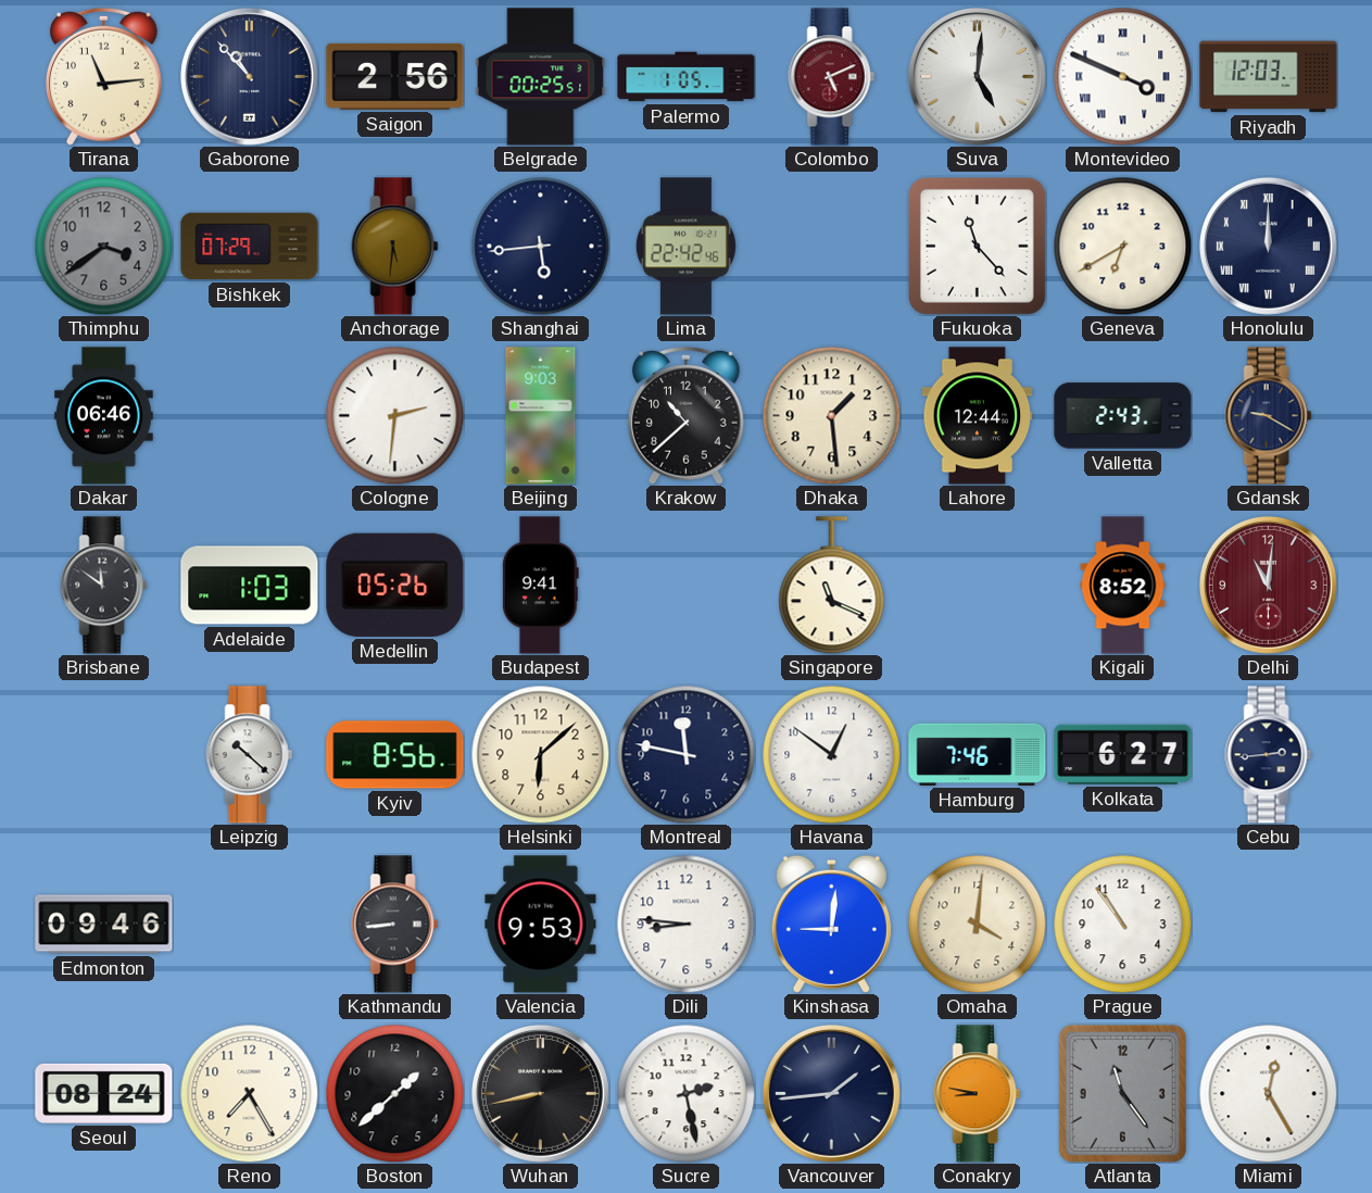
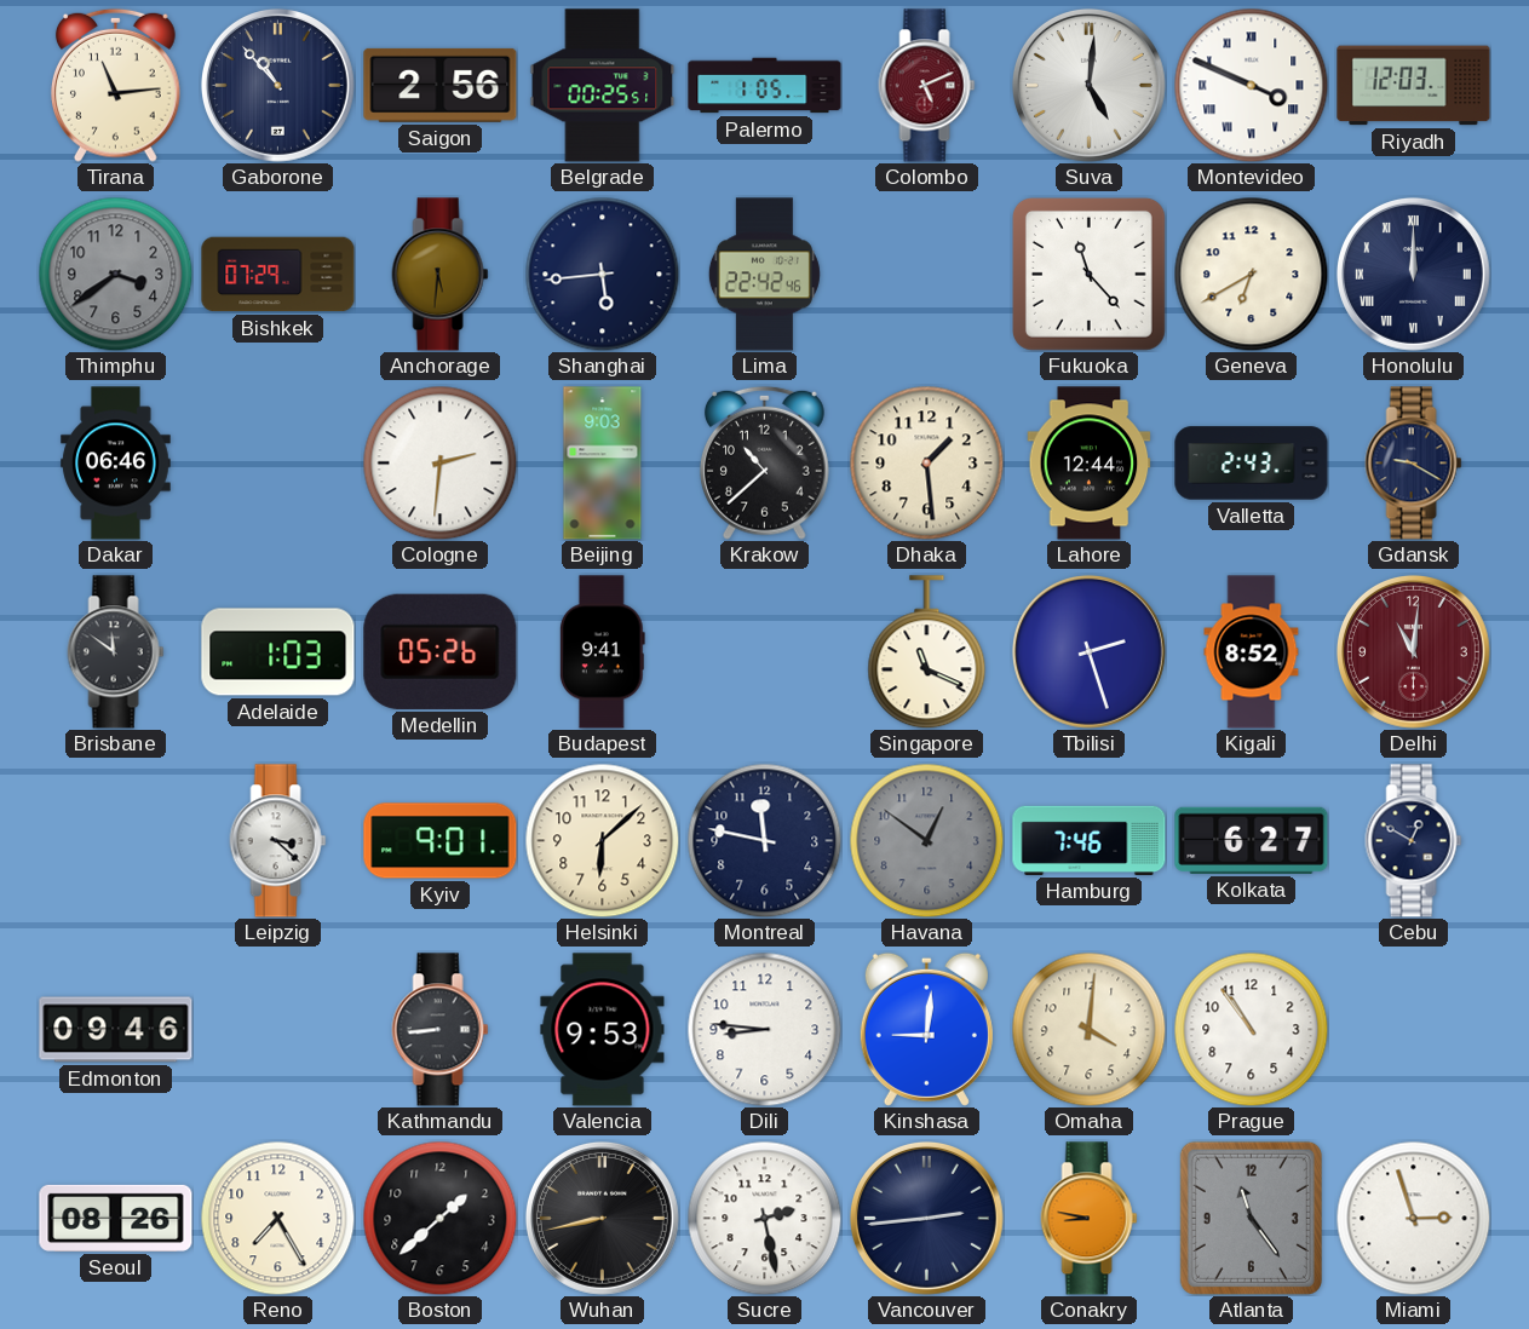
Tbilisi: none -> 2:27
Leipzig: 10:22 -> 3:22
Kyiv: 8:56 -> 9:01
Havana dial: white -> grey
Cebu: 2:44 -> 12:50
Seoul: 08:24 -> 08:26
Vancouver: 1:44 -> 2:44
Miami: 12:25 -> 2:57
